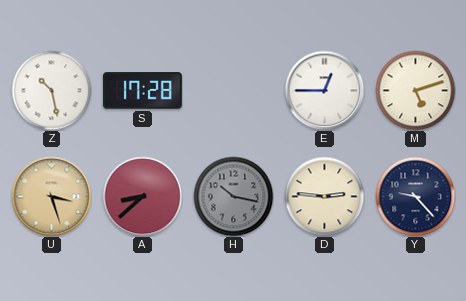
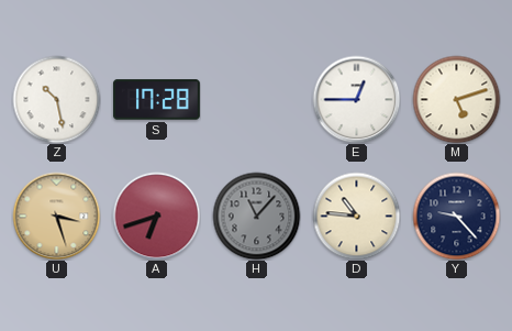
A: 8:38 -> 6:42
H: 10:17 -> 11:07
D: 2:46 -> 10:46
